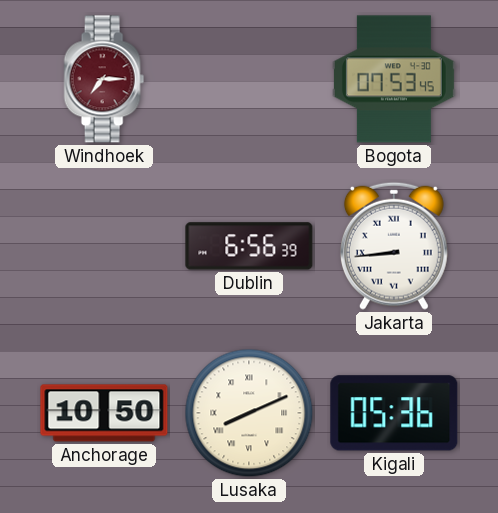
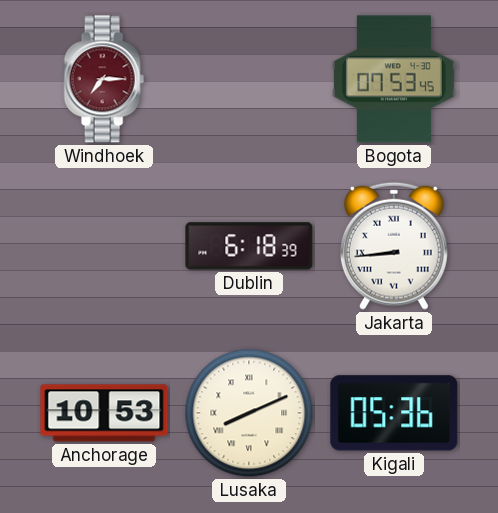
Dublin: 6:56 -> 6:18
Anchorage: 10:50 -> 10:53
